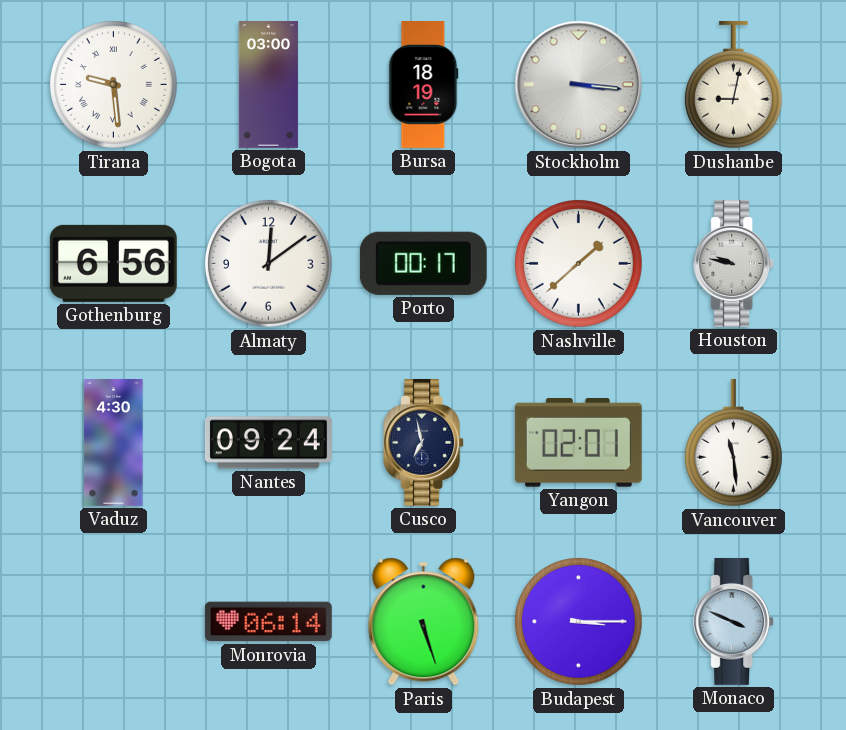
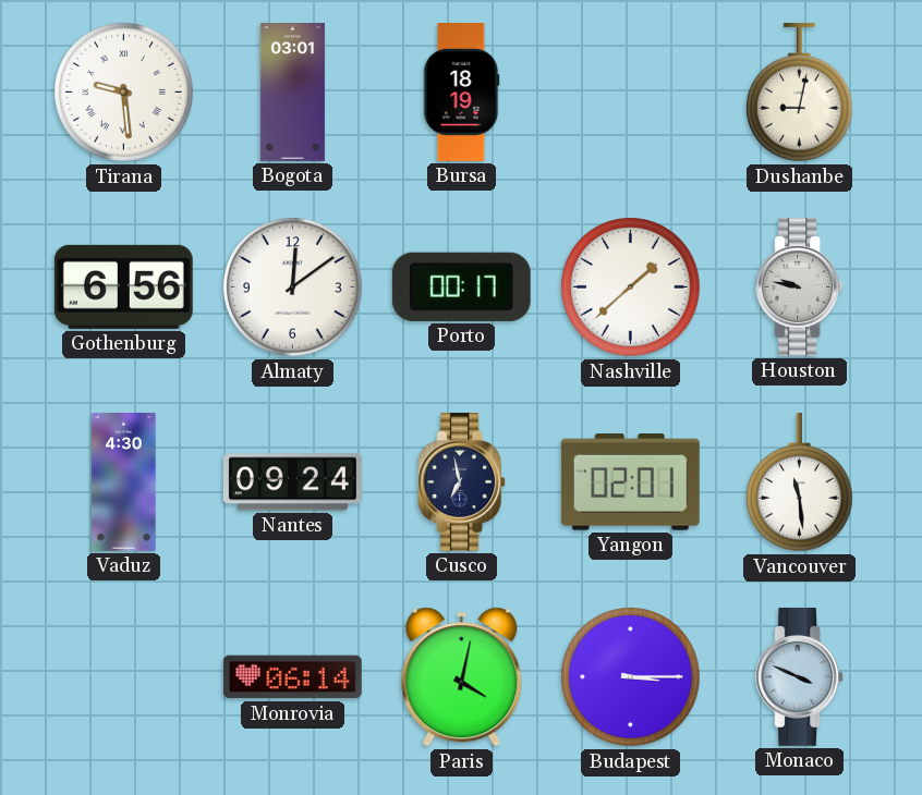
Bogota: 03:00 -> 03:01
Stockholm: 3:16 -> none
Paris: 5:27 -> 4:02
